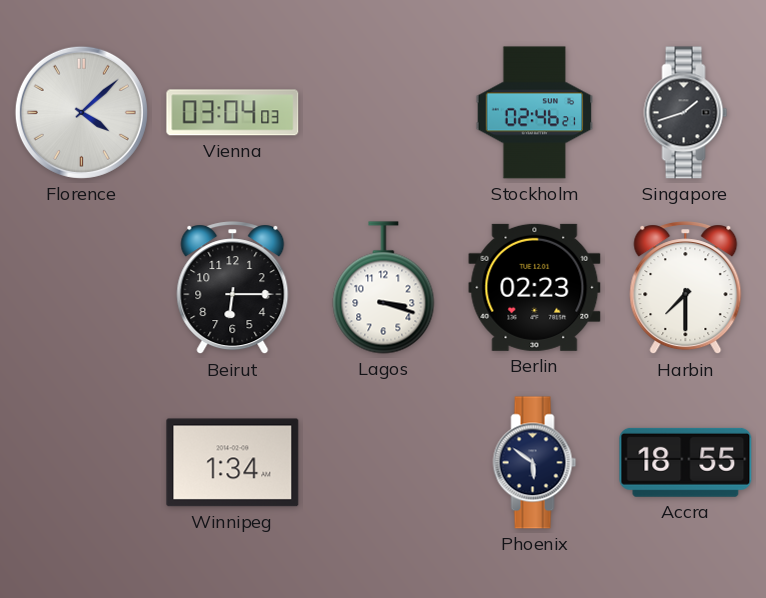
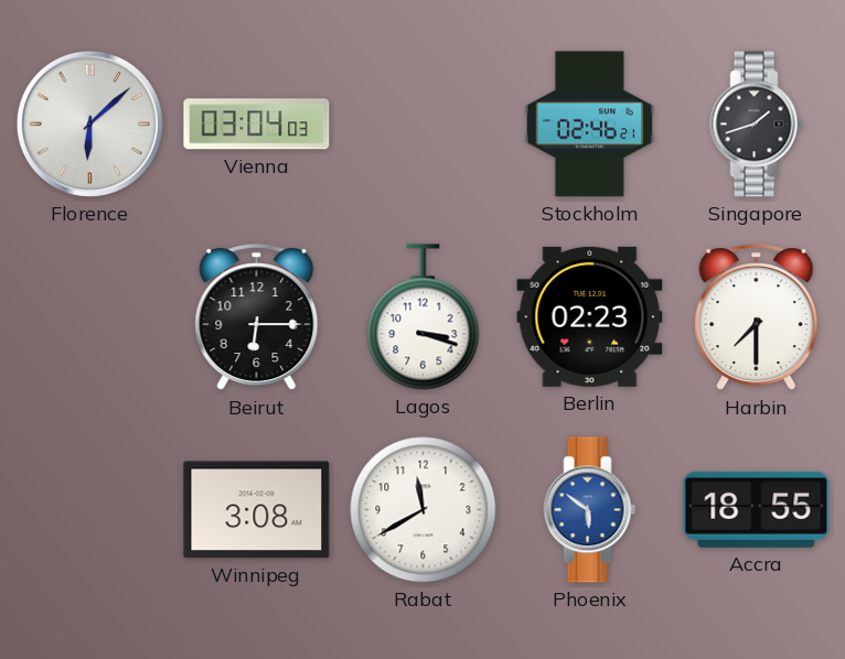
Florence: 4:08 -> 6:08
Winnipeg: 1:34 -> 3:08
Rabat: none -> 11:40
Phoenix dial: navy -> blue
